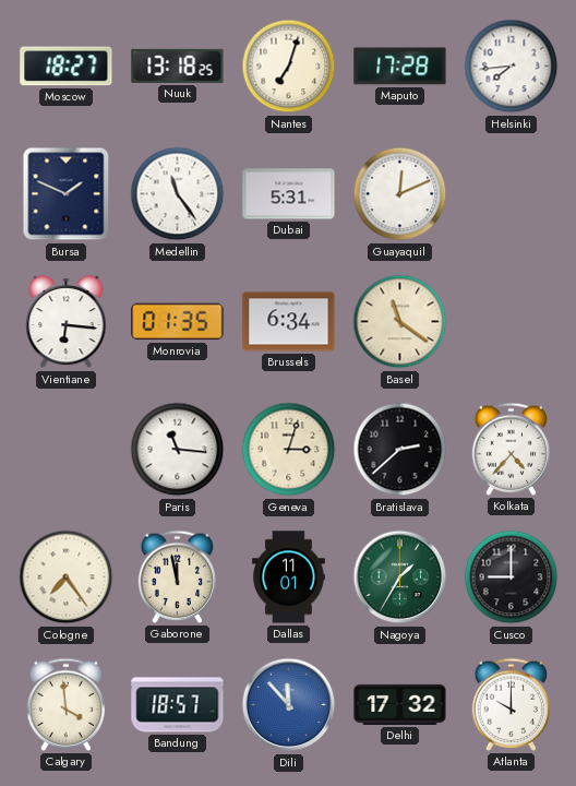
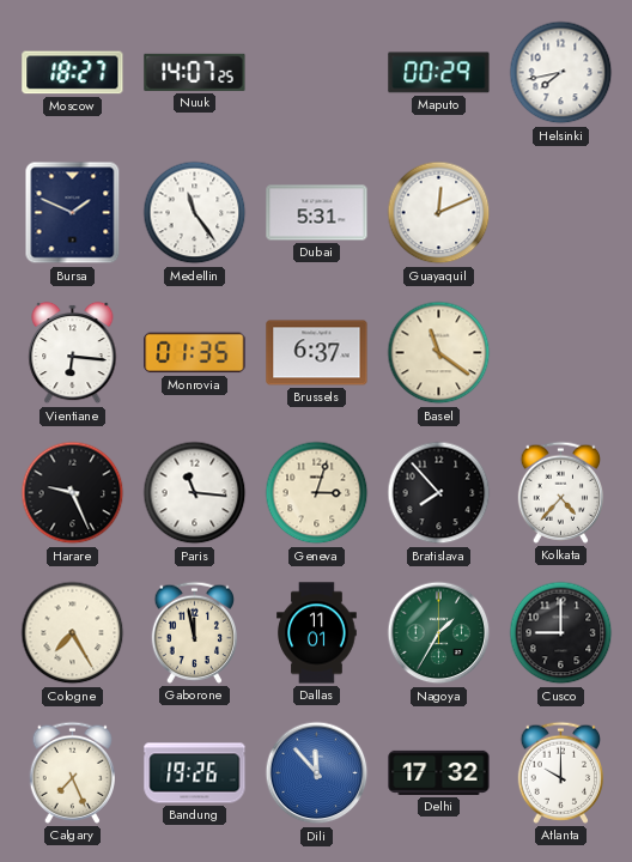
Nuuk: 13:18 -> 14:07
Nantes: 7:03 -> none
Maputo: 17:28 -> 00:29
Helsinki: 7:44 -> 7:43
Brussels: 6:34 -> 6:37
Harare: none -> 9:26
Bratislava: 2:38 -> 7:53
Cologne: 7:24 -> 7:25
Calgary: 3:59 -> 7:26
Bandung: 18:57 -> 19:26
